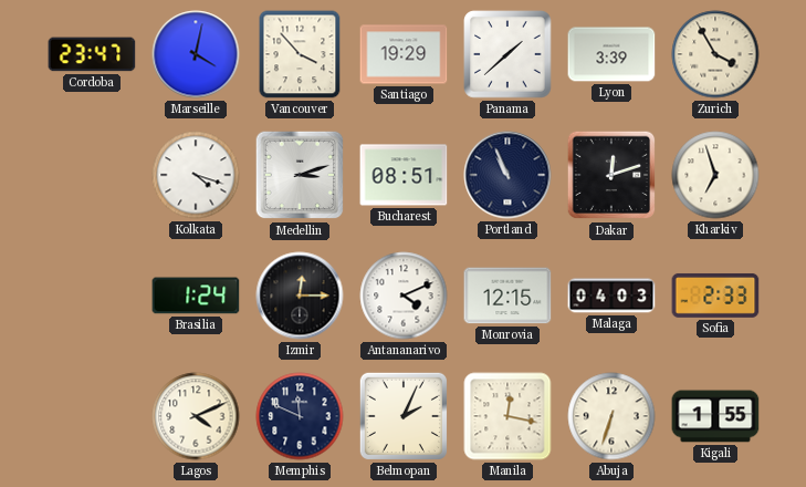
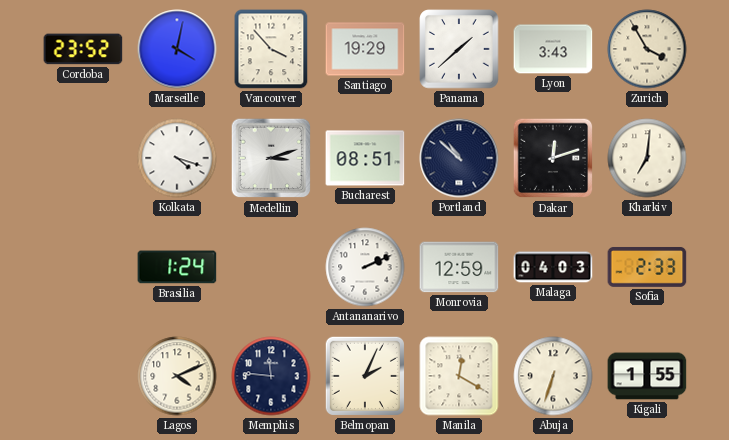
Cordoba: 23:47 -> 23:52
Lyon: 3:39 -> 3:43
Portland: 10:56 -> 10:52
Kharkiv: 6:57 -> 7:01
Izmir: 12:15 -> none
Antananarivo: 4:11 -> 2:11
Monrovia: 12:15 -> 12:59
Memphis: 11:49 -> 11:46
Manila: 12:17 -> 12:20
